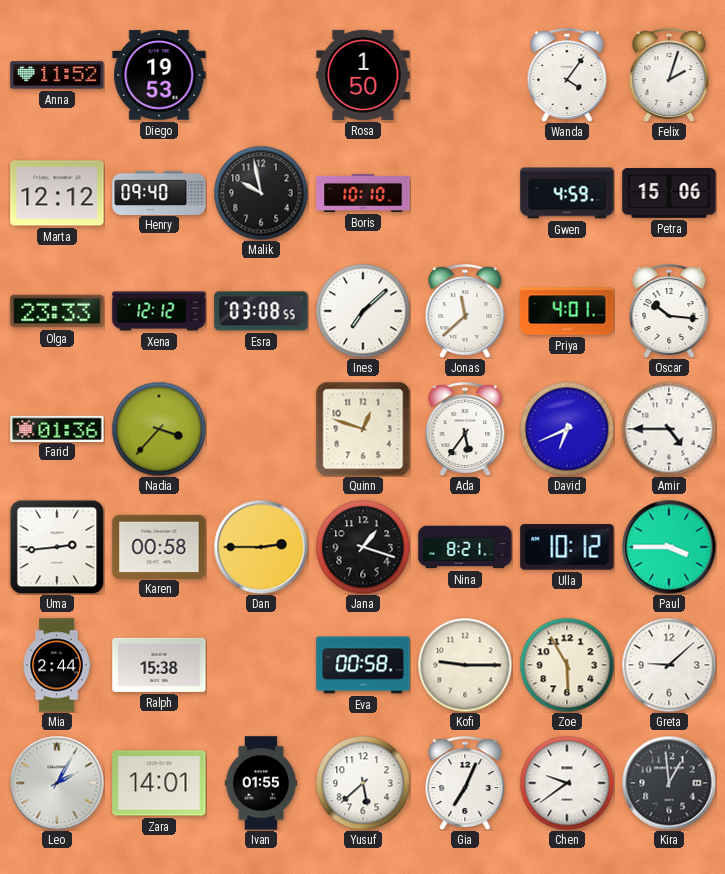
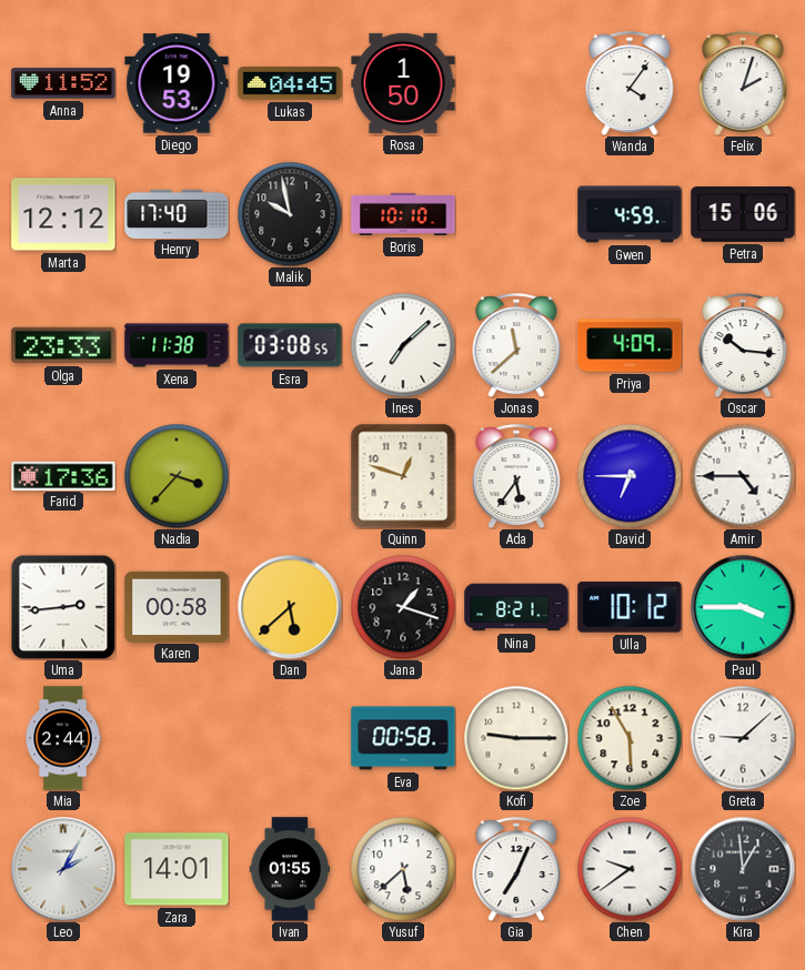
Lukas: none -> 04:45
Henry: 09:40 -> 17:40
Xena: 12:12 -> 11:38
Priya: 4:01 -> 4:09
Farid: 01:36 -> 17:36
David: 6:41 -> 6:45
Dan: 2:45 -> 5:38
Ralph: 15:38 -> none
